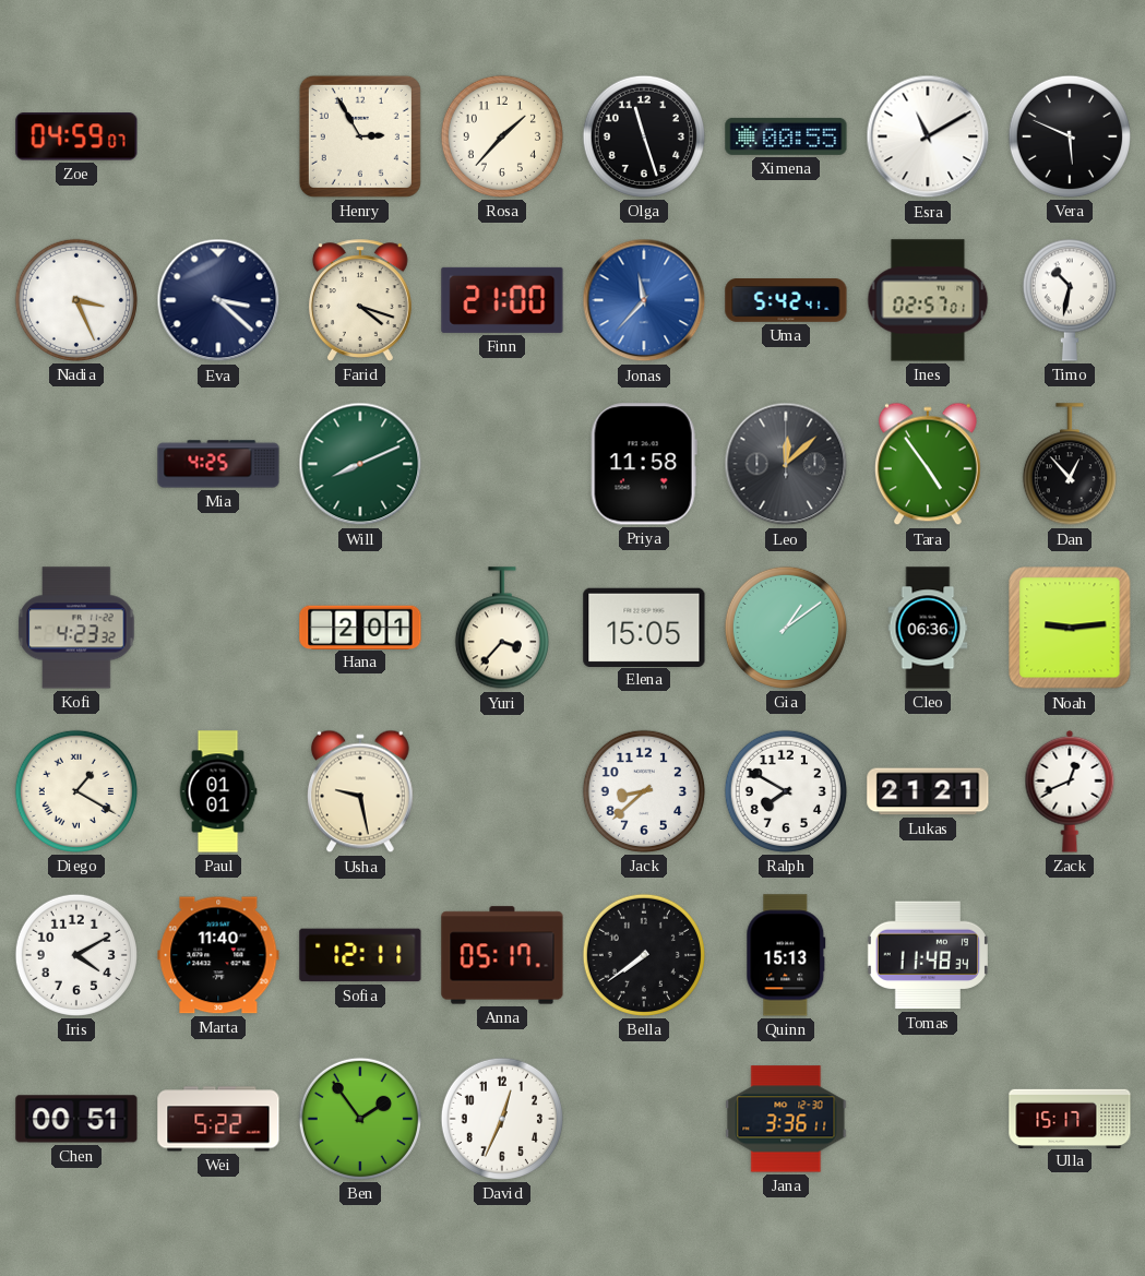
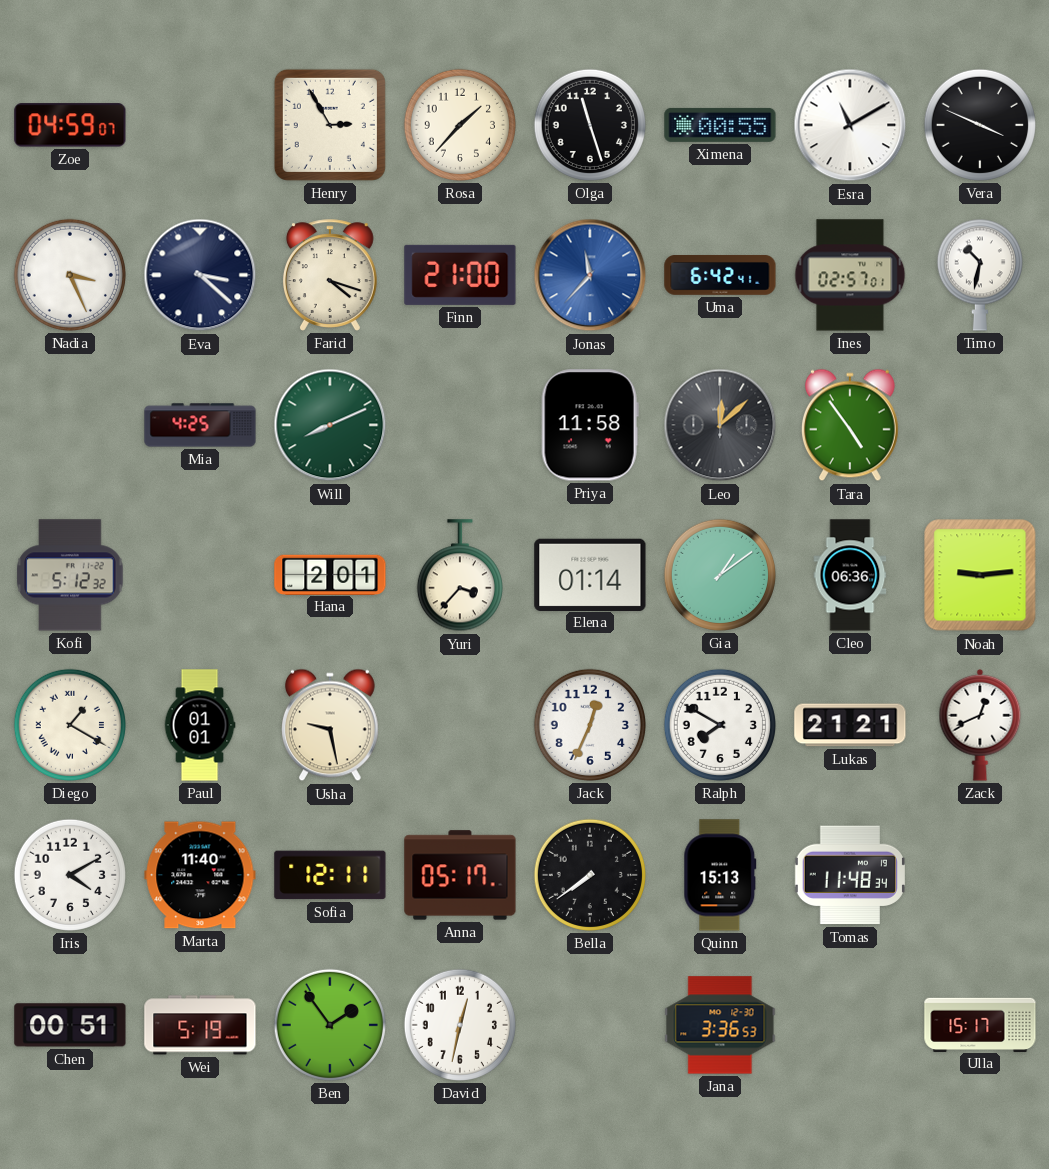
Vera: 5:49 -> 3:49
Uma: 5:42 -> 6:42
Dan: 12:53 -> none
Kofi: 4:23 -> 5:12
Elena: 15:05 -> 01:14
Jack: 8:38 -> 12:34
Wei: 5:22 -> 5:19
David: 12:34 -> 12:32
Jana: 3:36:11 -> 3:36:53
